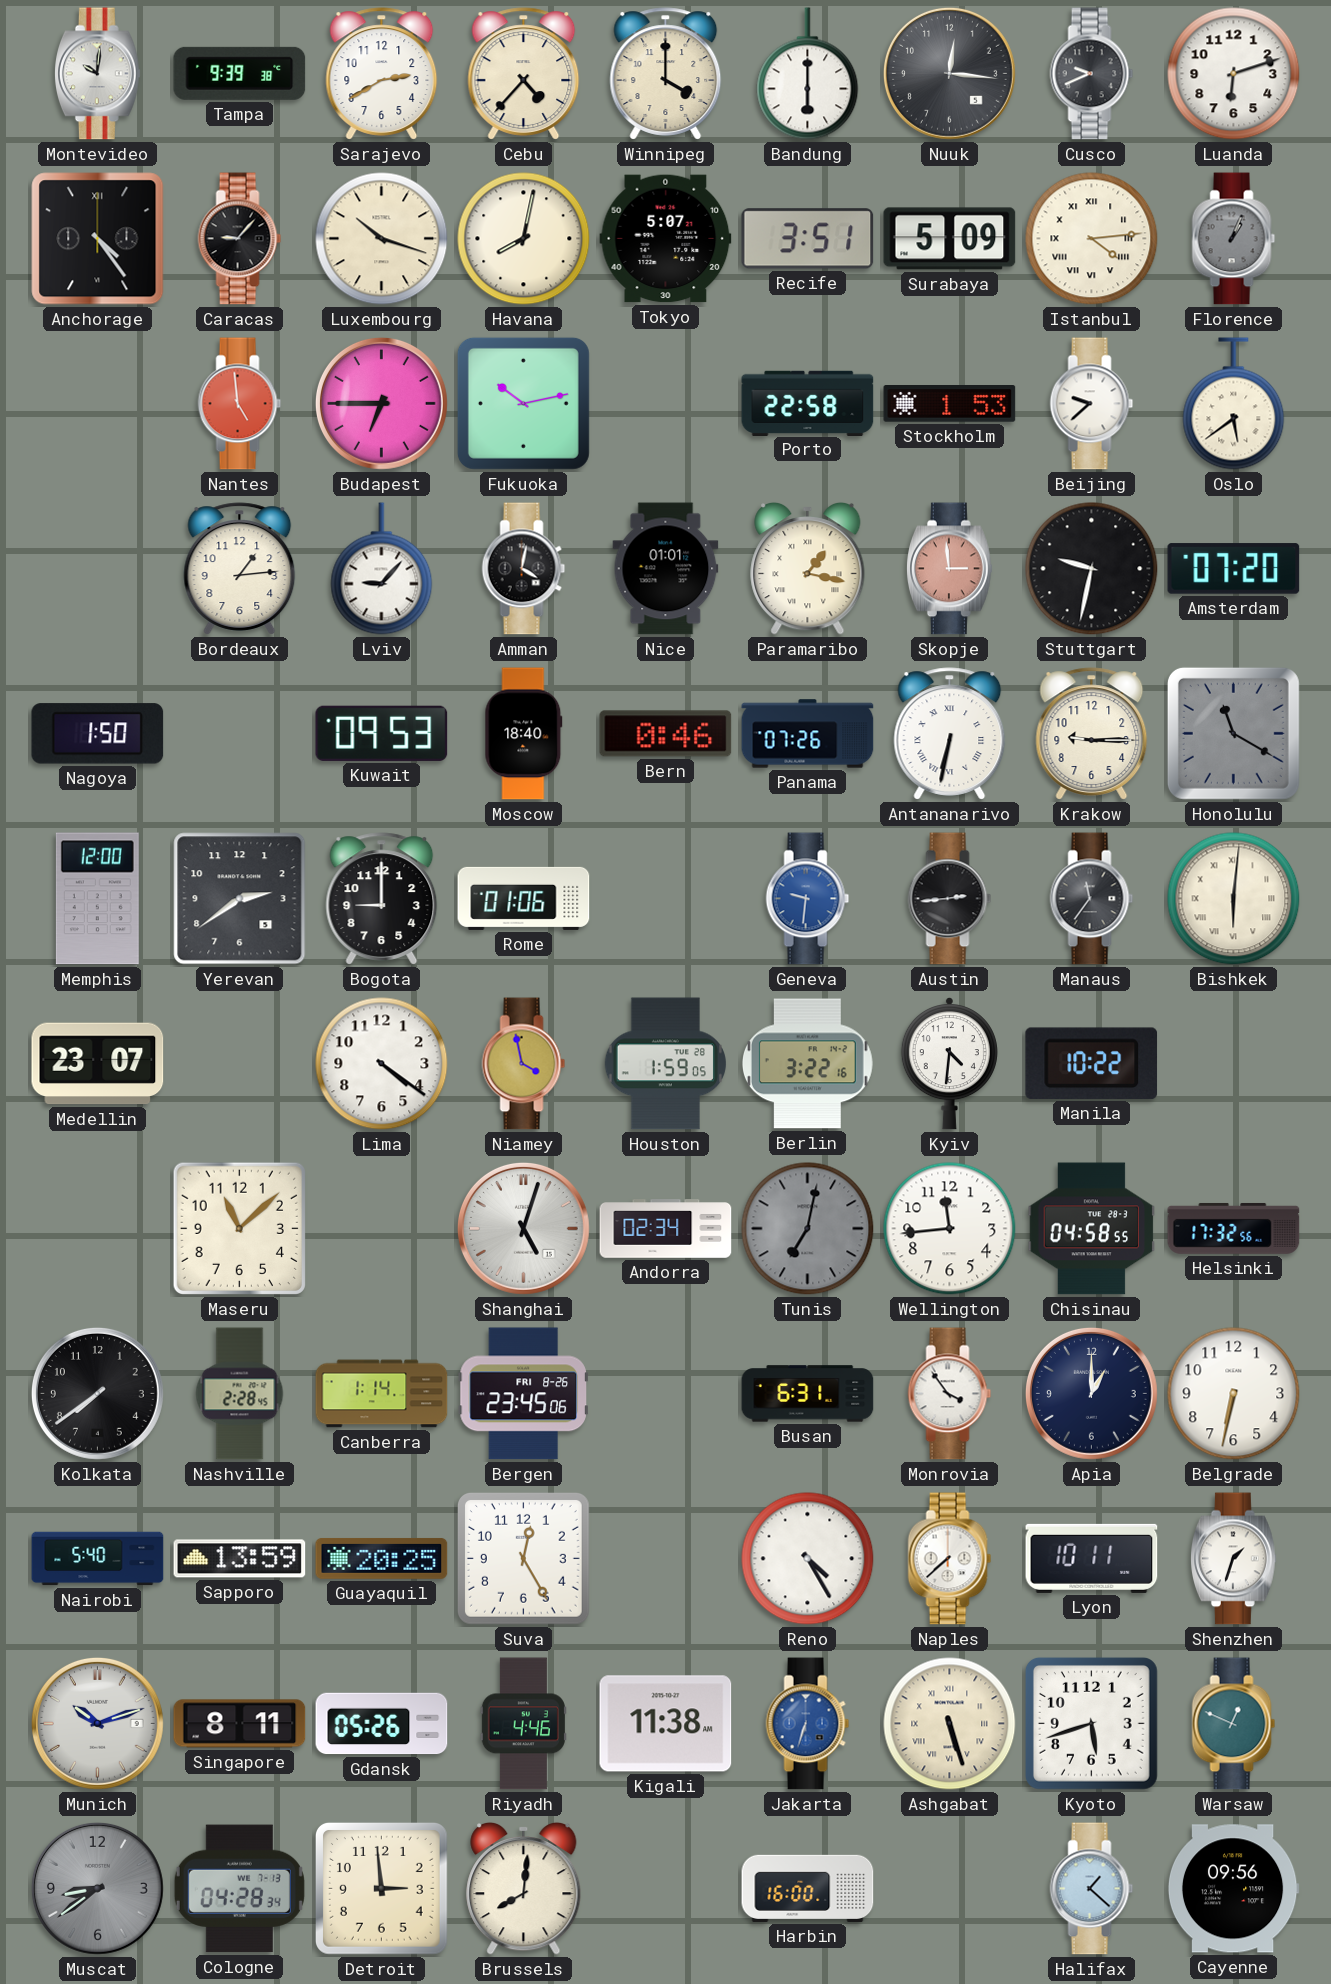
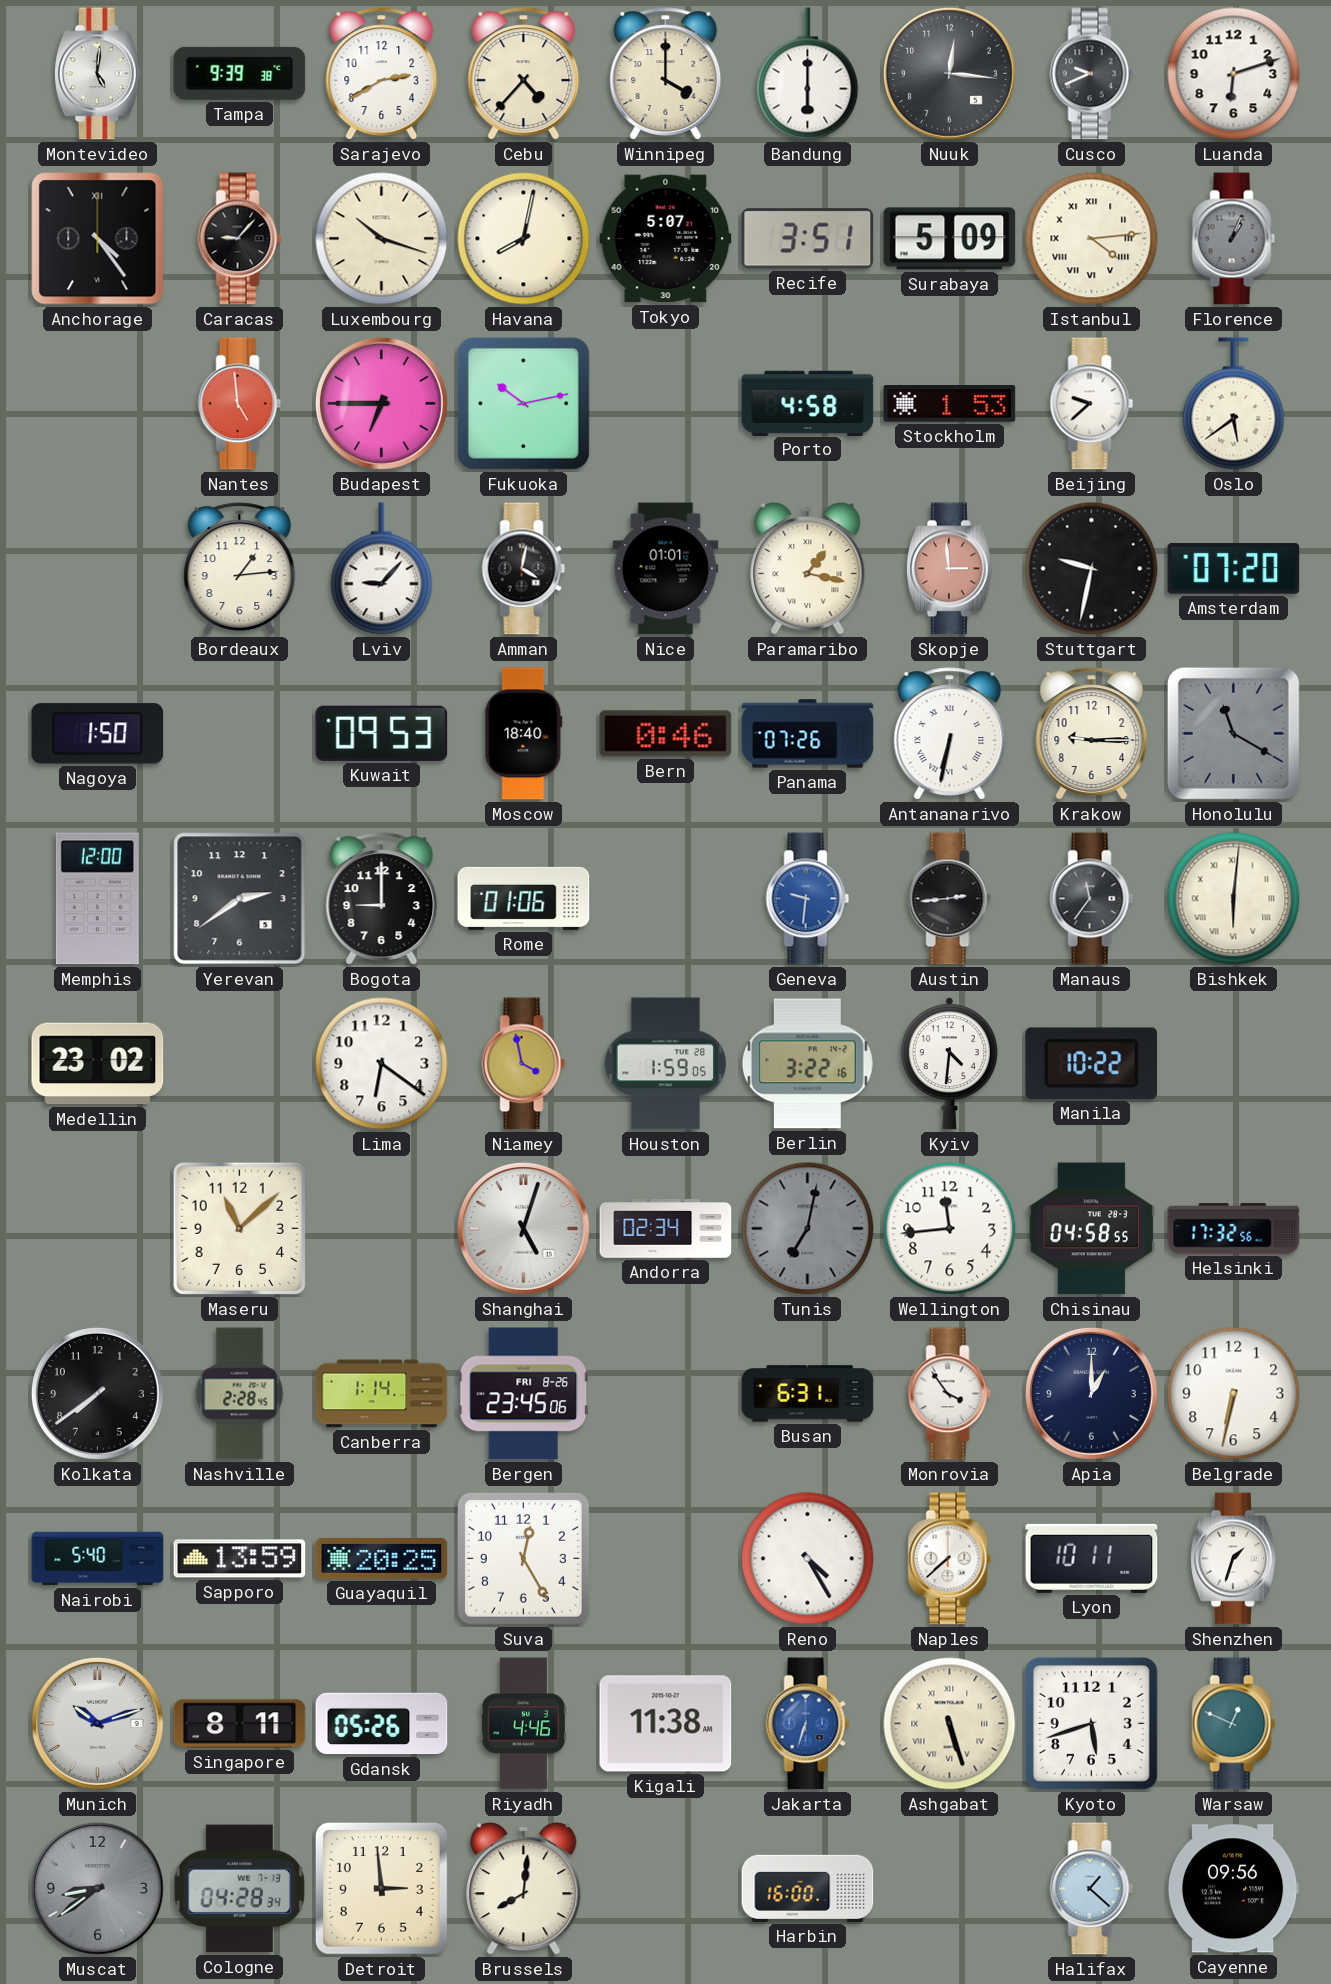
Montevideo: 10:01 -> 5:01
Porto: 22:58 -> 4:58
Medellin: 23:07 -> 23:02
Lima: 4:21 -> 6:21
